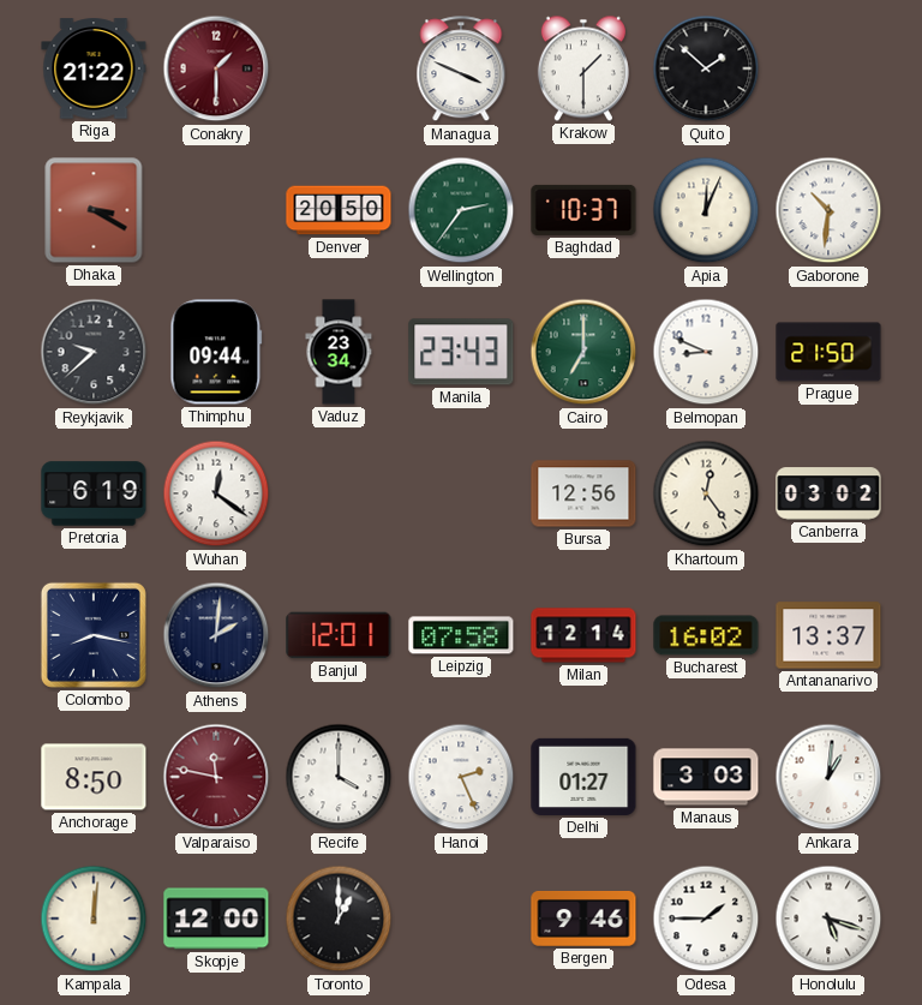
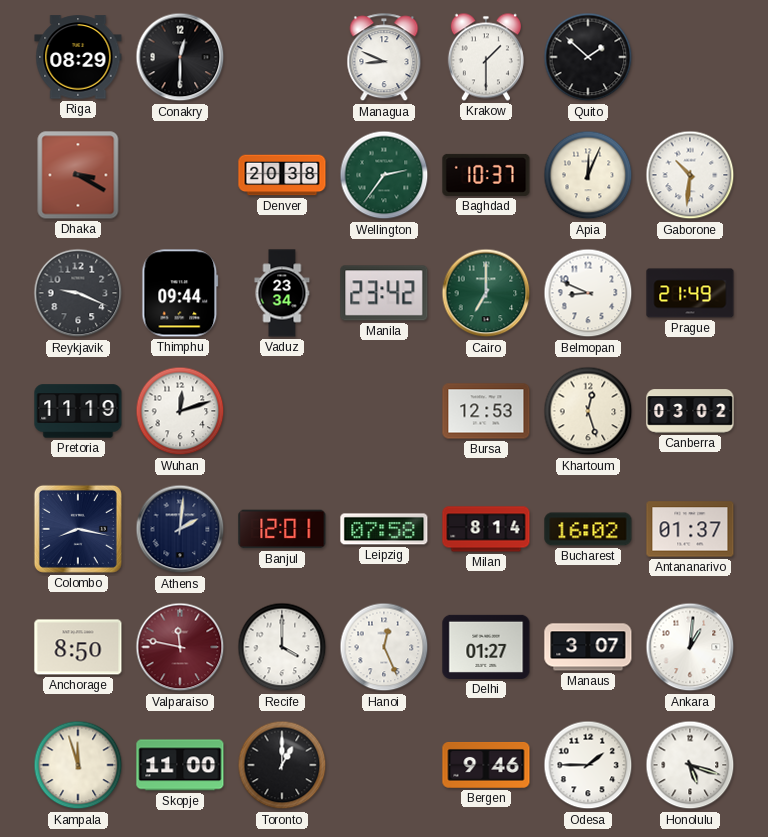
Riga: 21:22 -> 08:29
Conakry: 1:30 -> 12:30
Conakry dial: burgundy -> black
Managua: 3:49 -> 8:49
Denver: 20:50 -> 20:38
Reykjavik: 9:38 -> 9:19
Manila: 23:43 -> 23:42
Prague: 21:50 -> 21:49
Pretoria: 6:19 -> 11:19
Wuhan: 12:21 -> 12:12
Bursa: 12:56 -> 12:53
Khartoum: 12:24 -> 12:27
Milan: 12:14 -> 8:14
Antananarivo: 13:37 -> 01:37
Hanoi: 2:26 -> 12:26
Manaus: 3:03 -> 3:07
Kampala: 12:01 -> 11:57
Skopje: 12:00 -> 11:00
